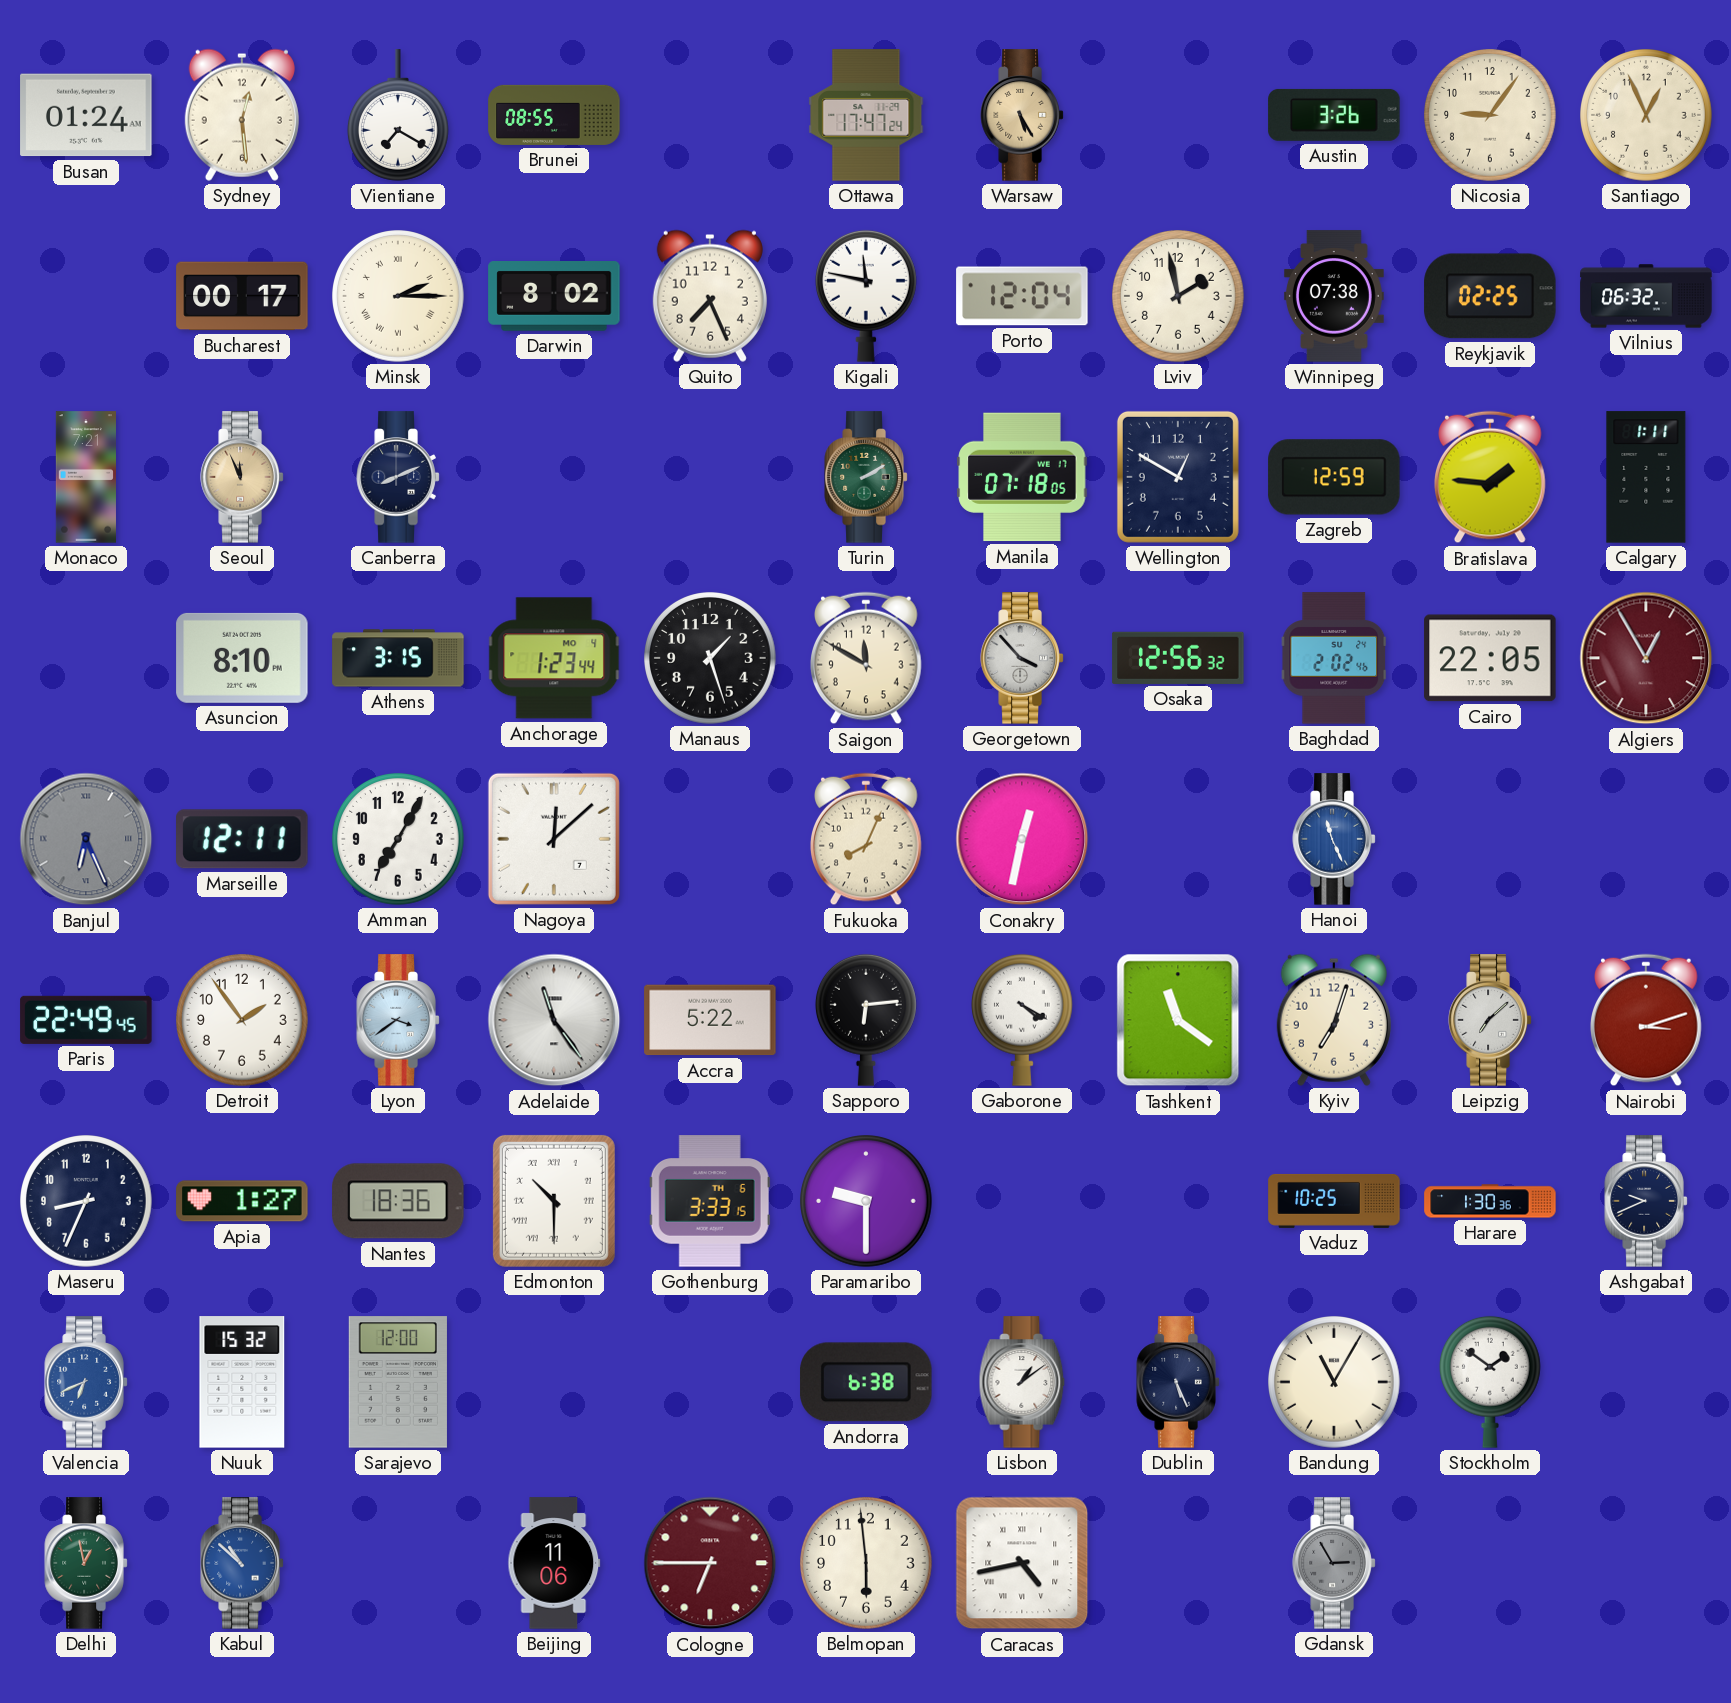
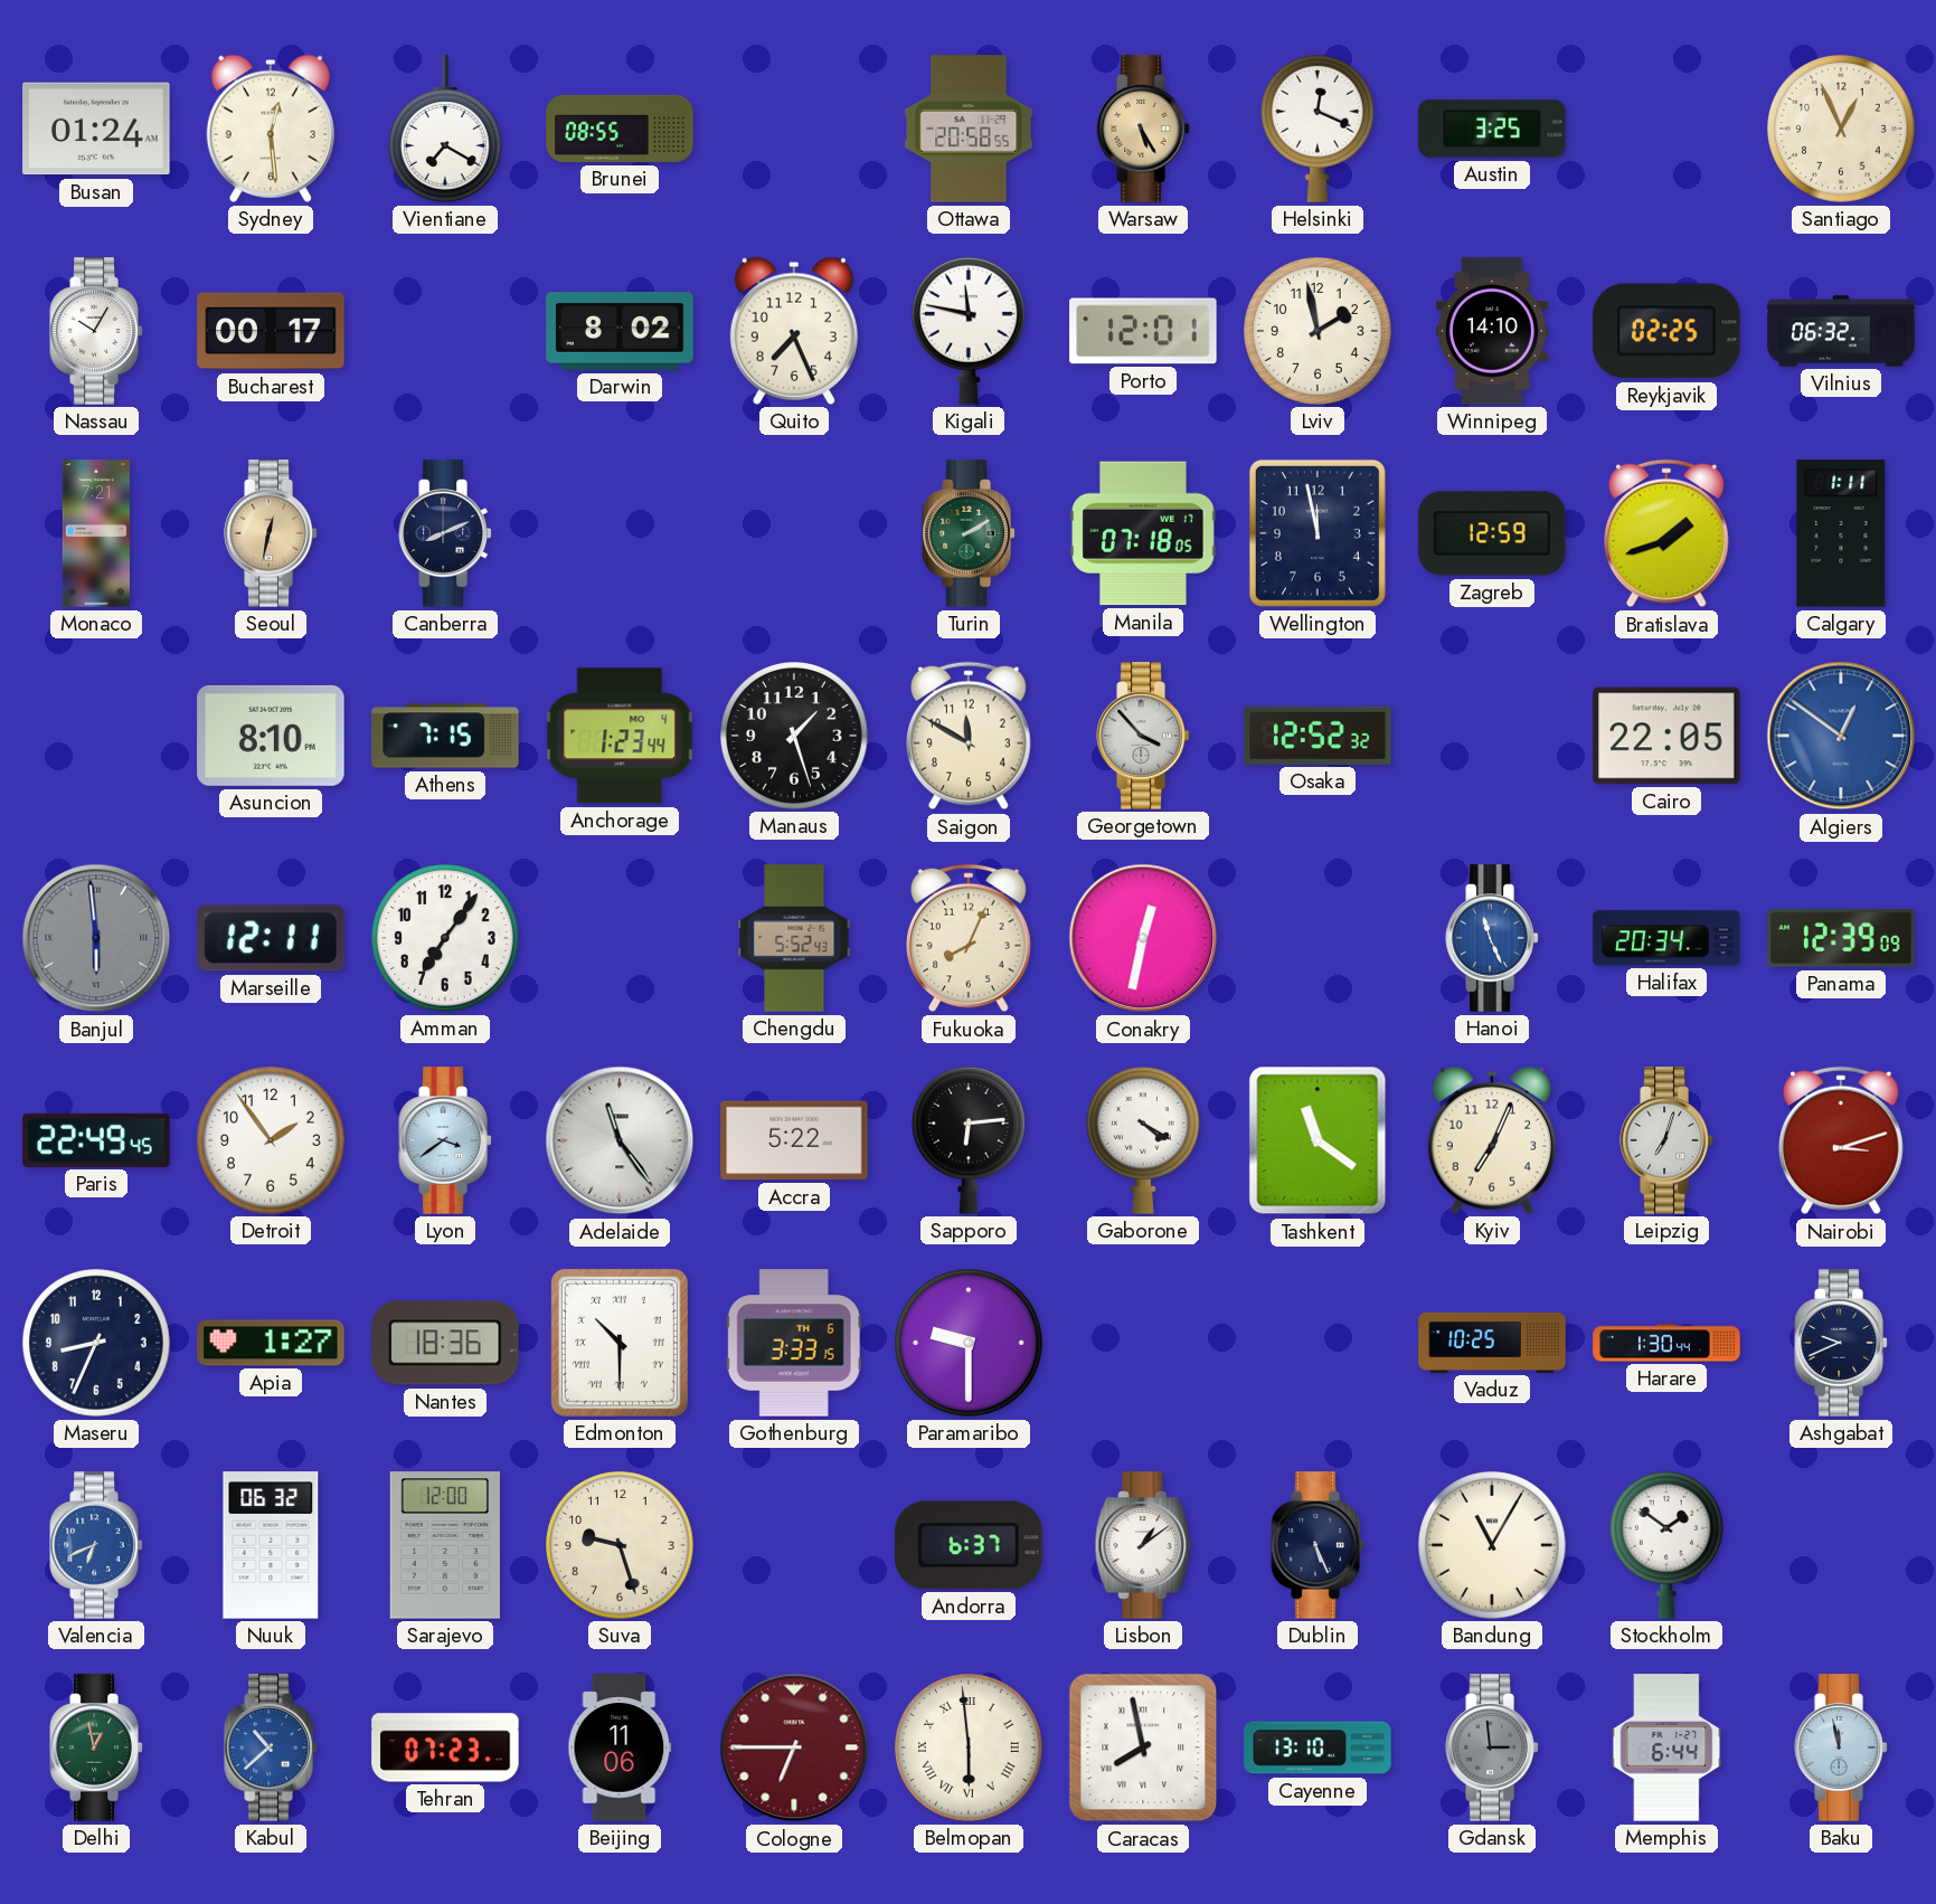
Ottawa: 17:47 -> 20:58
Helsinki: none -> 12:19
Austin: 3:26 -> 3:25
Nicosia: 9:06 -> none
Nassau: none -> 10:05
Minsk: 2:15 -> none
Porto: 12:04 -> 12:01
Winnipeg: 07:38 -> 14:10
Seoul: 11:56 -> 12:32
Wellington: 12:50 -> 11:58
Bratislava: 1:46 -> 1:42
Athens: 3:15 -> 7:15
Osaka: 12:56 -> 12:52
Baghdad: 2:02 -> none
Algiers: 12:55 -> 12:51
Algiers dial: burgundy -> blue
Banjul: 6:26 -> 5:59
Amman: 7:05 -> 7:06
Nagoya: 12:08 -> none
Chengdu: none -> 5:52
Halifax: none -> 20:34
Panama: none -> 12:39
Kyiv: 7:03 -> 7:04
Leipzig: 7:08 -> 7:03
Harare: 1:30:36 -> 1:30:44
Nuuk: 15:32 -> 06:32
Suva: none -> 9:27
Andorra: 6:38 -> 6:37
Kabul: 10:52 -> 10:38
Tehran: none -> 07:23
Belmopan numerals: Arabic -> Roman
Caracas: 4:43 -> 7:58
Cayenne: none -> 13:10
Gdansk: 2:55 -> 2:59
Memphis: none -> 6:44
Baku: none -> 11:58
